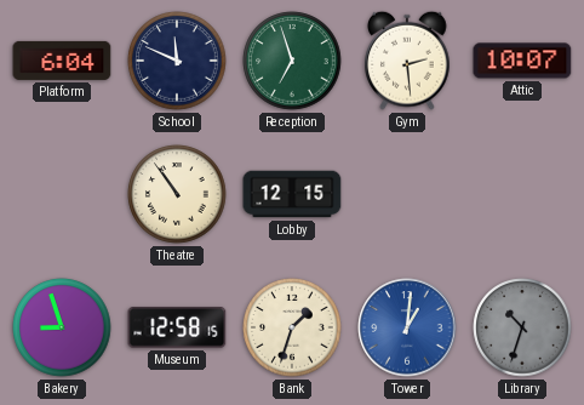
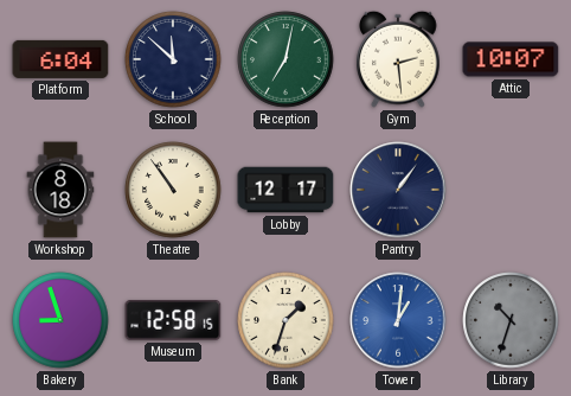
School: 11:49 -> 11:52
Reception: 6:57 -> 7:02
Workshop: none -> 8:18
Lobby: 12:15 -> 12:17
Pantry: none -> 1:06
